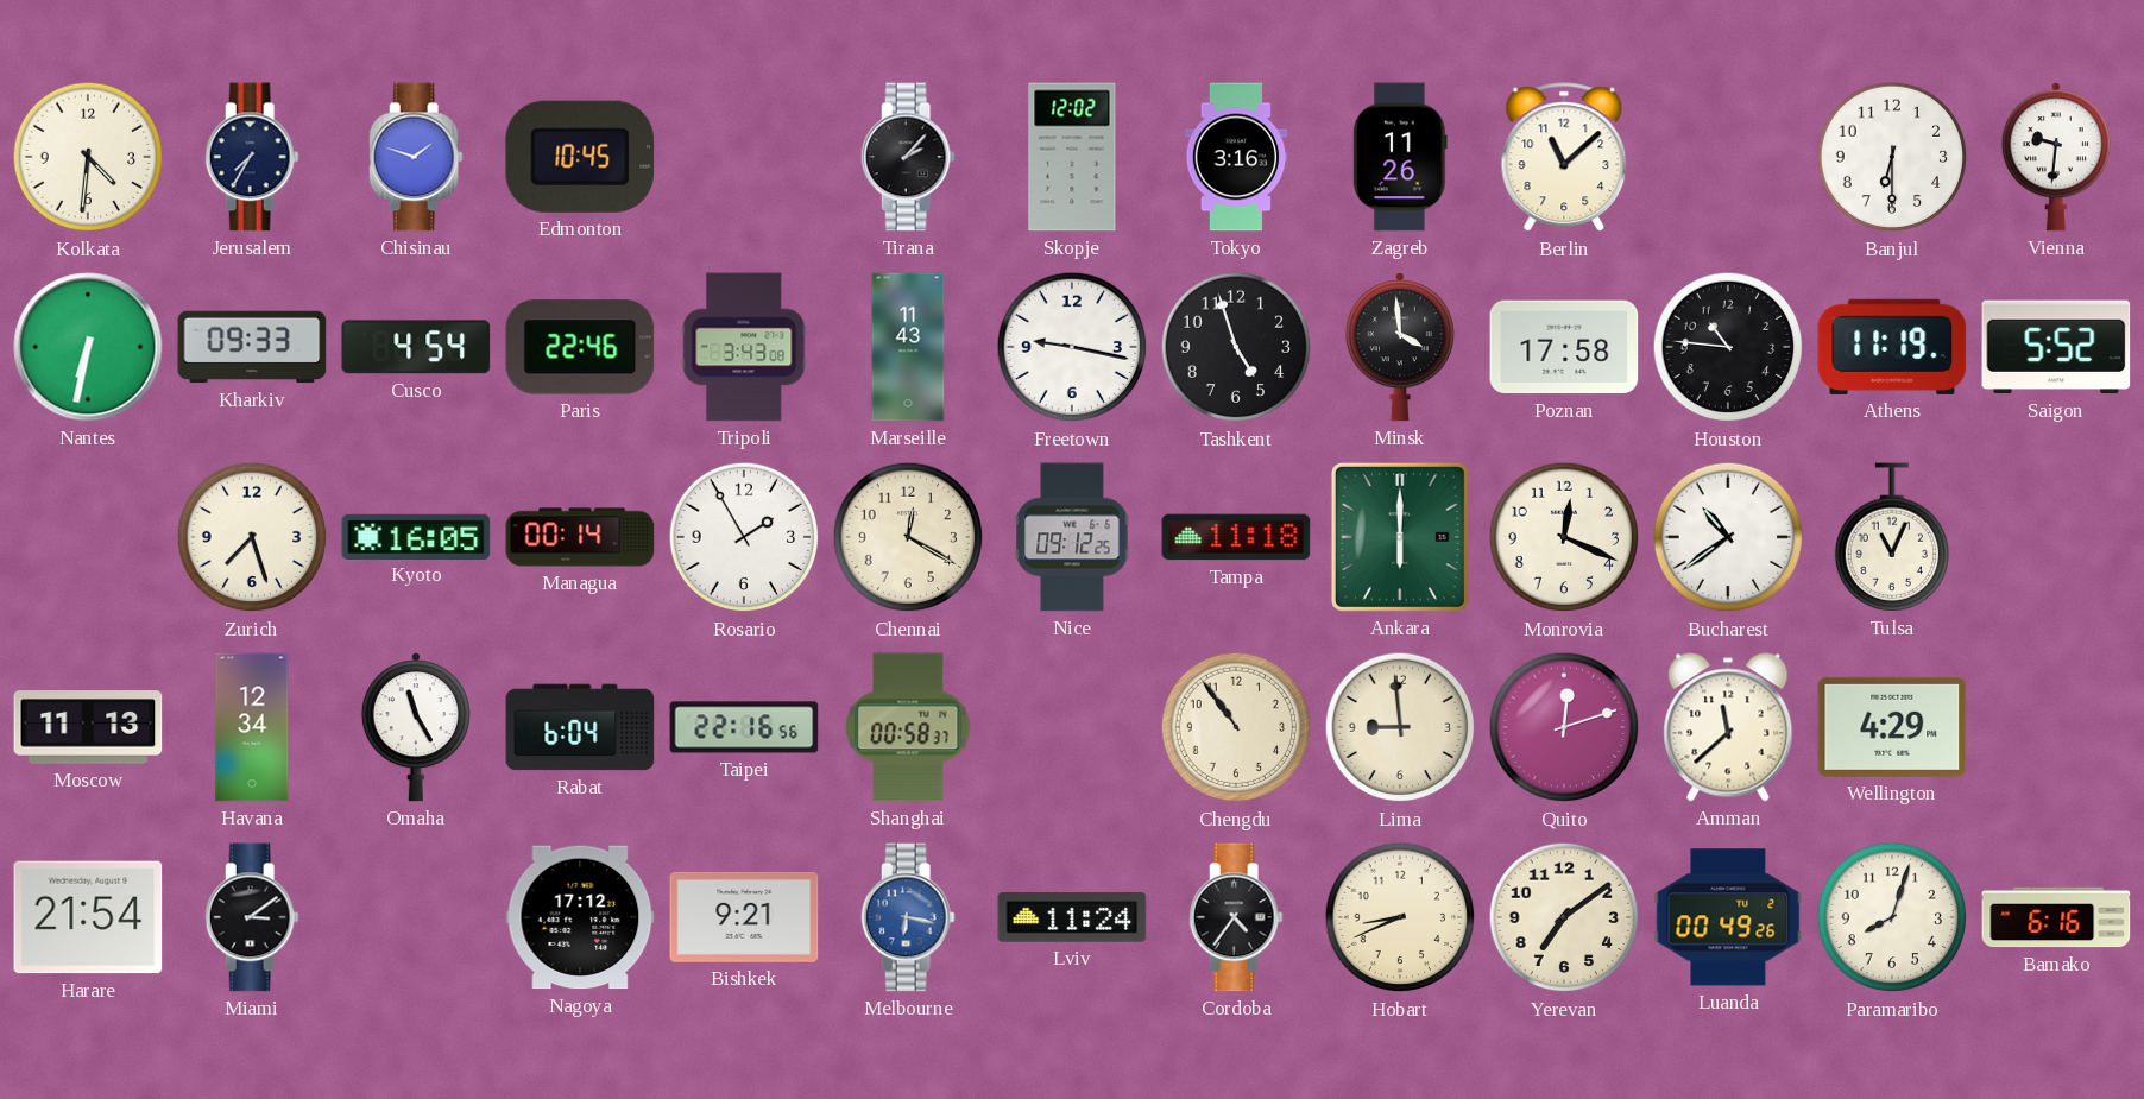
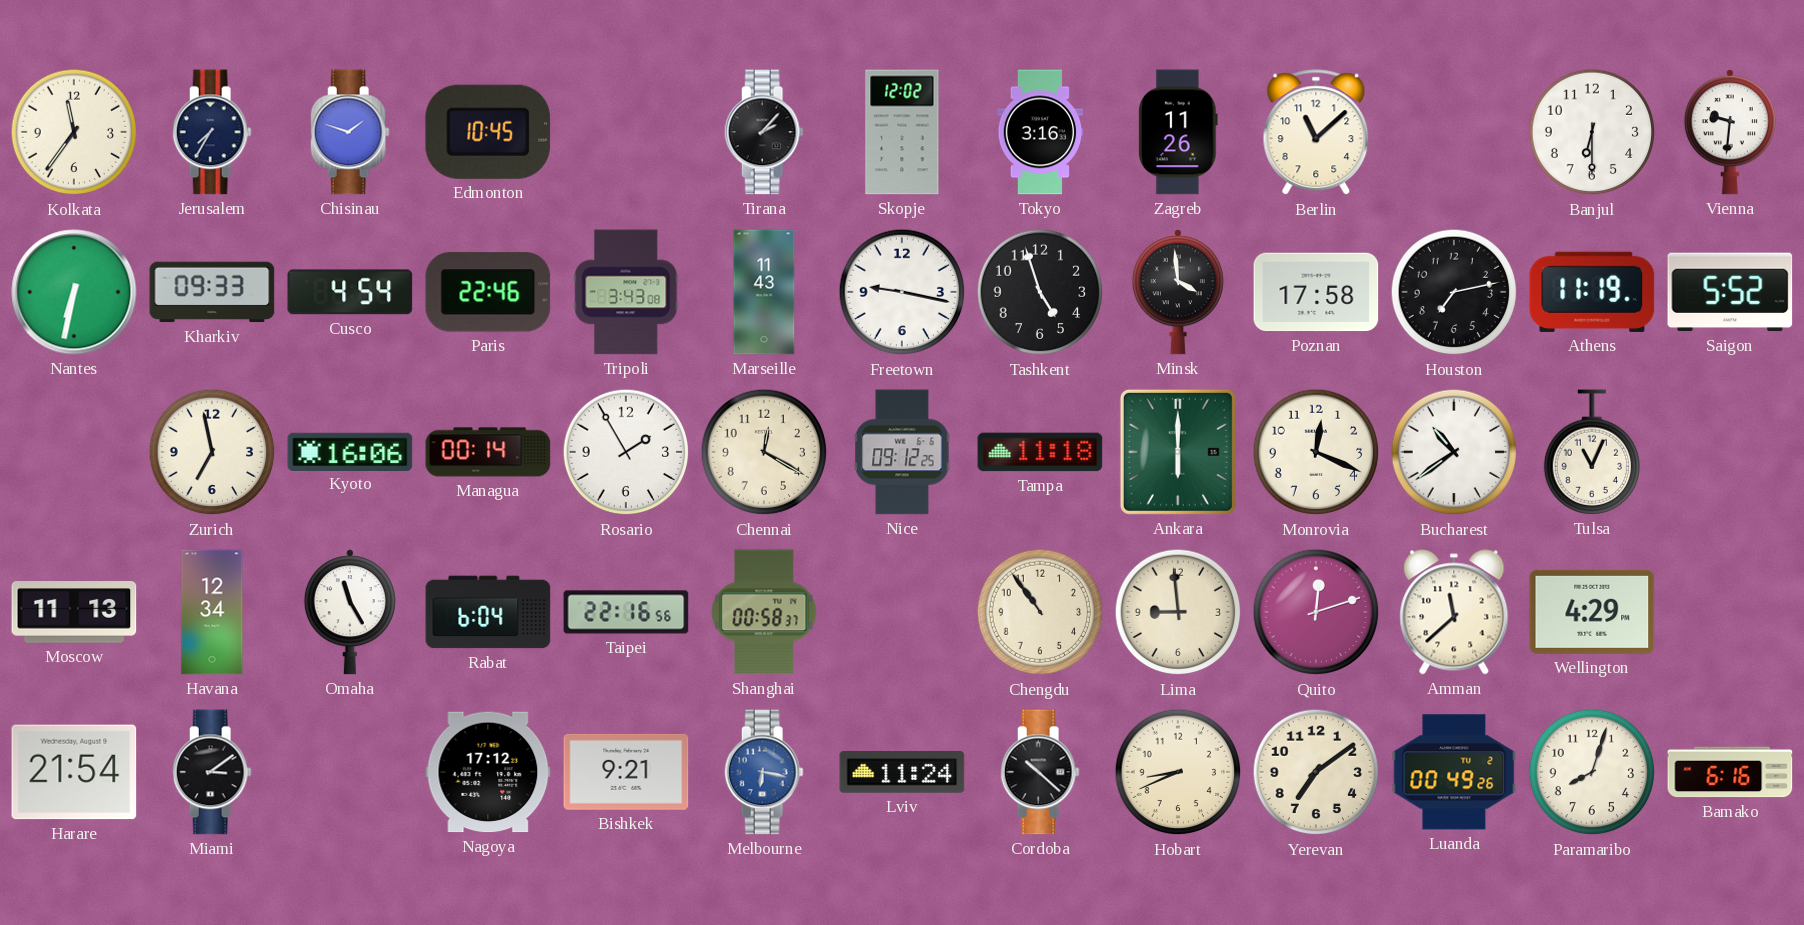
Kolkata: 4:31 -> 11:36
Houston: 10:46 -> 7:13
Zurich: 7:27 -> 6:58
Kyoto: 16:05 -> 16:06
Cordoba: 4:36 -> 10:22
